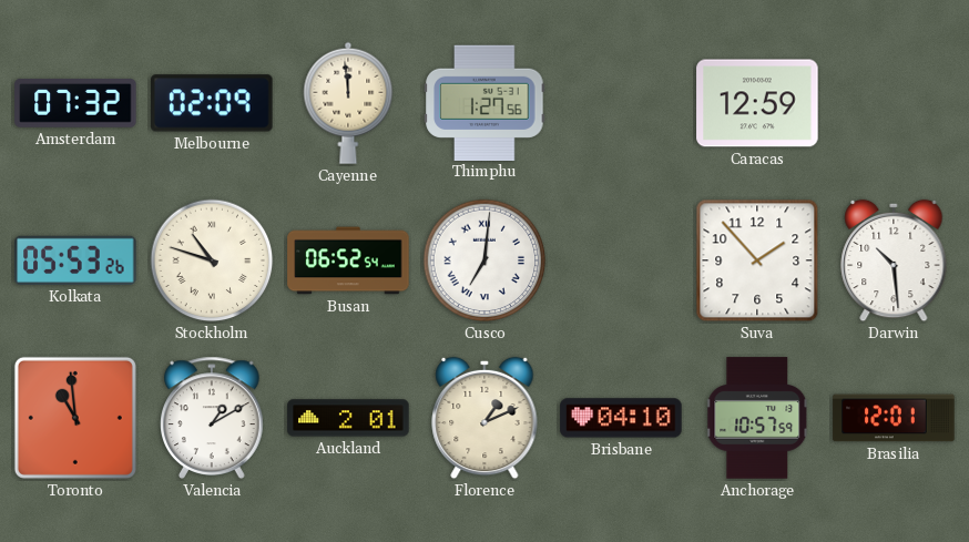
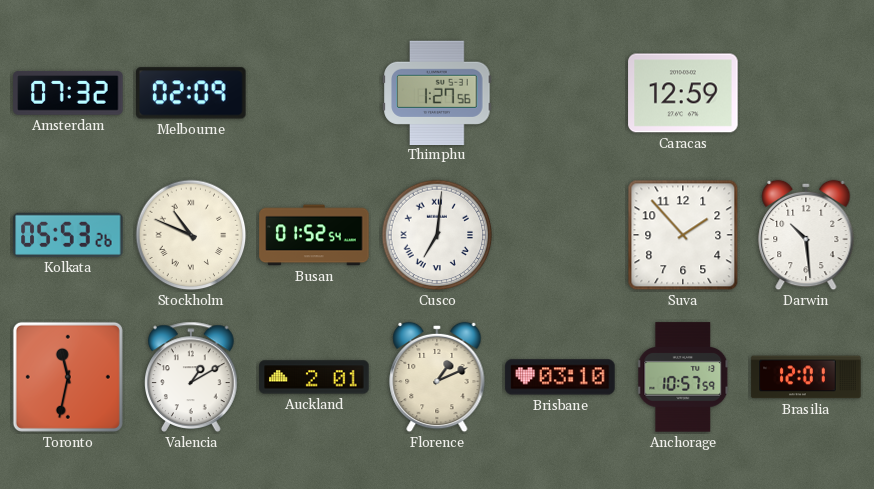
Cayenne: 11:59 -> none
Stockholm: 10:48 -> 10:49
Busan: 06:52 -> 01:52
Toronto: 10:59 -> 11:32
Brisbane: 04:10 -> 03:10
